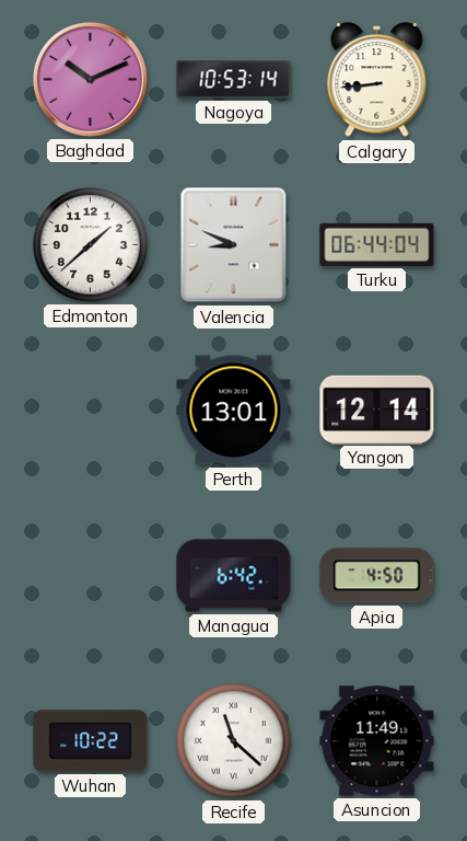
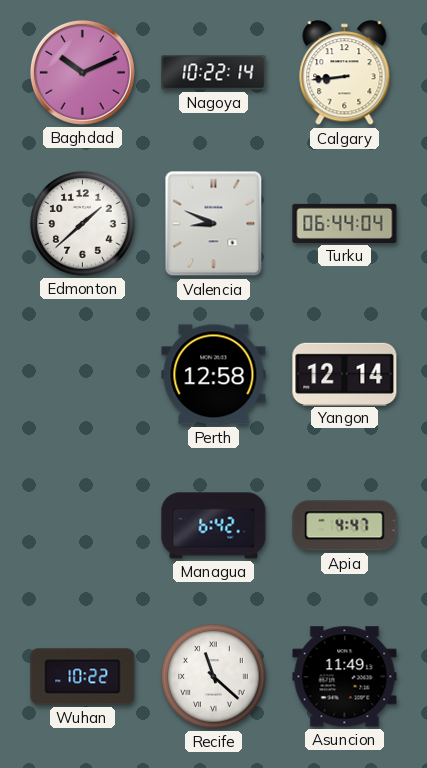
Nagoya: 10:53 -> 10:22
Perth: 13:01 -> 12:58
Apia: 4:50 -> 4:47
